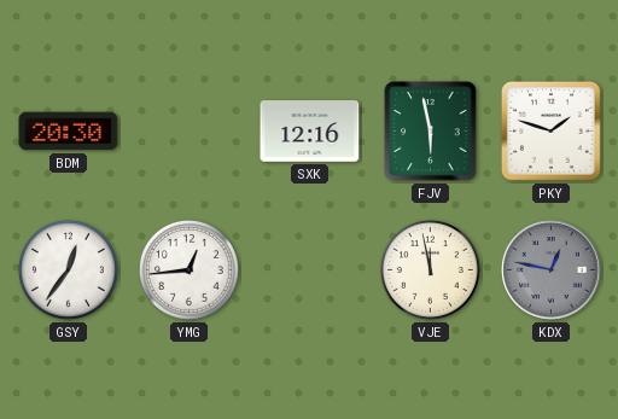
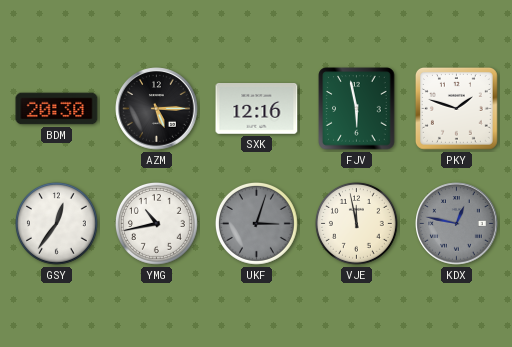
AZM: none -> 5:15
YMG: 12:44 -> 10:43
UKF: none -> 3:03
